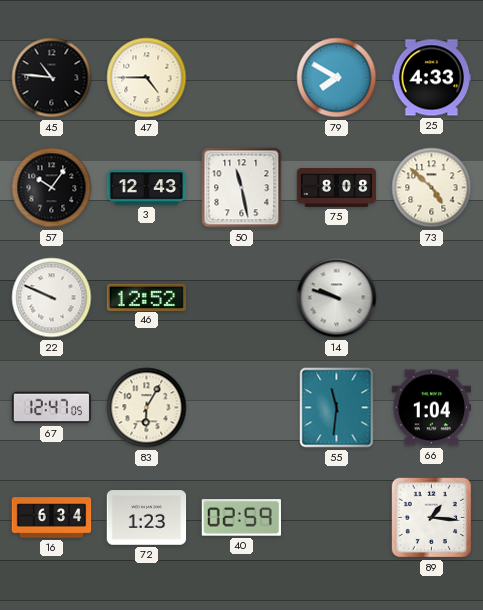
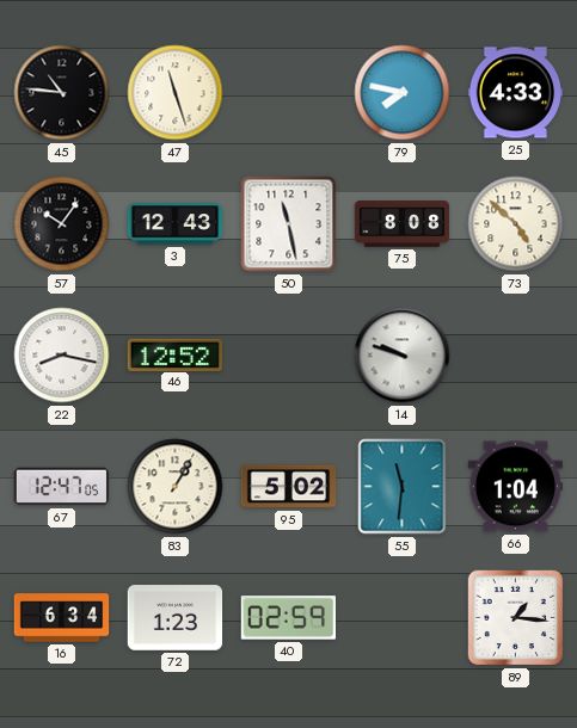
47: 4:45 -> 11:27
79: 7:50 -> 7:47
22: 9:49 -> 8:17
83: 6:05 -> 1:05
95: none -> 5:02
